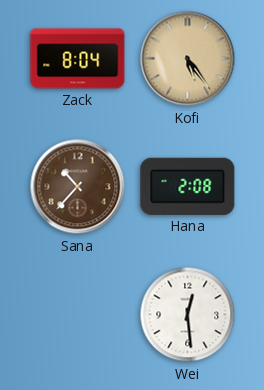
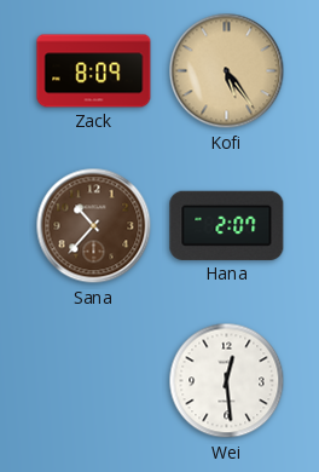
Zack: 8:04 -> 8:09
Hana: 2:08 -> 2:07
